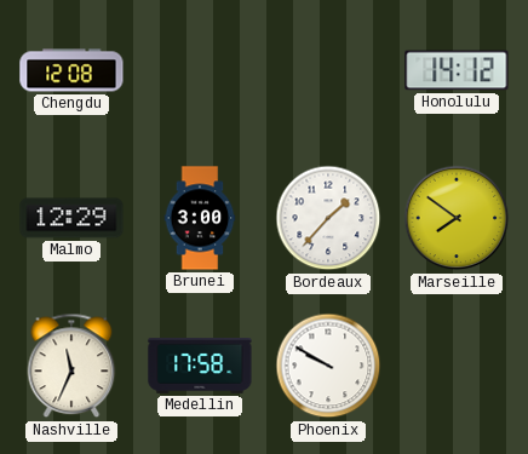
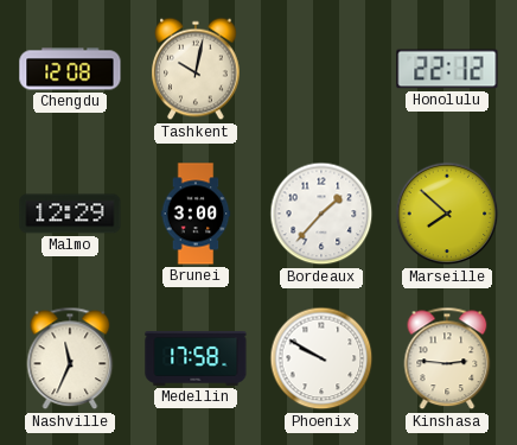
Tashkent: none -> 10:02
Honolulu: 14:12 -> 22:12
Marseille: 7:51 -> 7:52
Kinshasa: none -> 2:46
